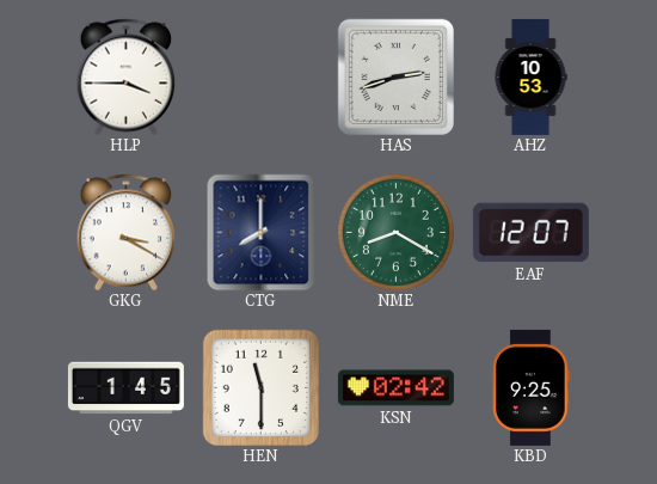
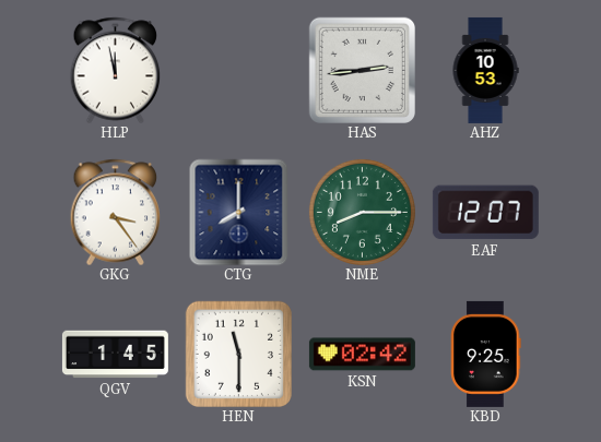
HLP: 3:45 -> 11:58
HAS: 2:42 -> 2:44
GKG: 3:20 -> 3:24
NME: 8:20 -> 8:15
